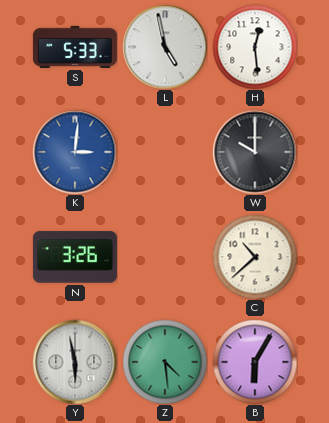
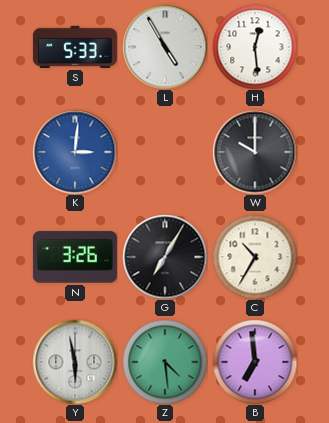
L: 4:58 -> 4:55
G: none -> 7:05
C: 10:38 -> 10:35
B: 6:05 -> 6:59
